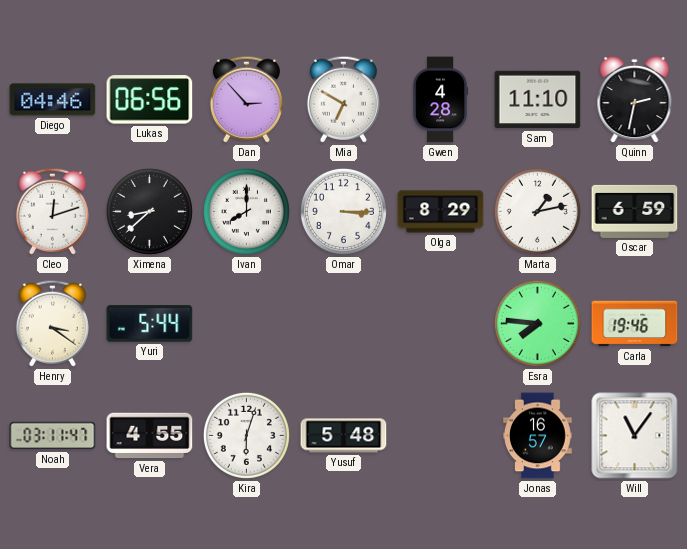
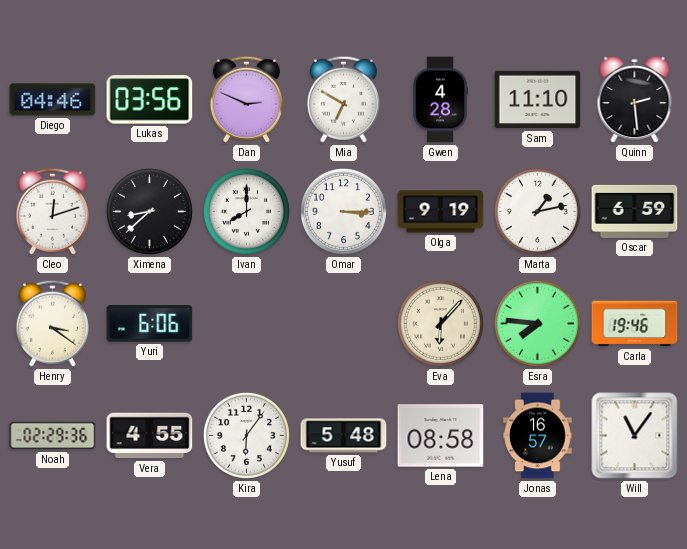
Lukas: 06:56 -> 03:56
Dan: 2:53 -> 2:49
Quinn: 2:32 -> 2:29
Olga: 8:29 -> 9:19
Yuri: 5:44 -> 6:06
Eva: none -> 6:07
Noah: 03:11 -> 02:29
Kira: 6:03 -> 6:06
Lena: none -> 08:58
